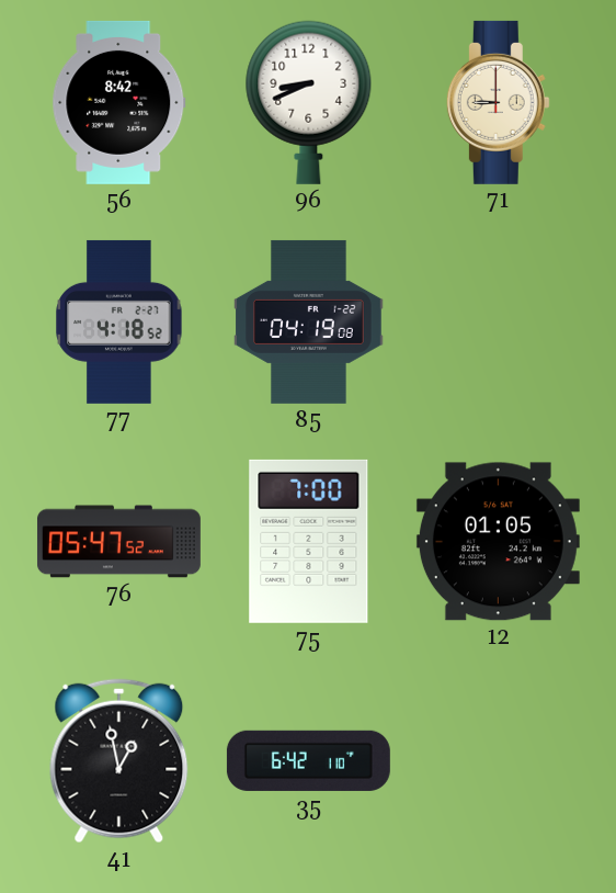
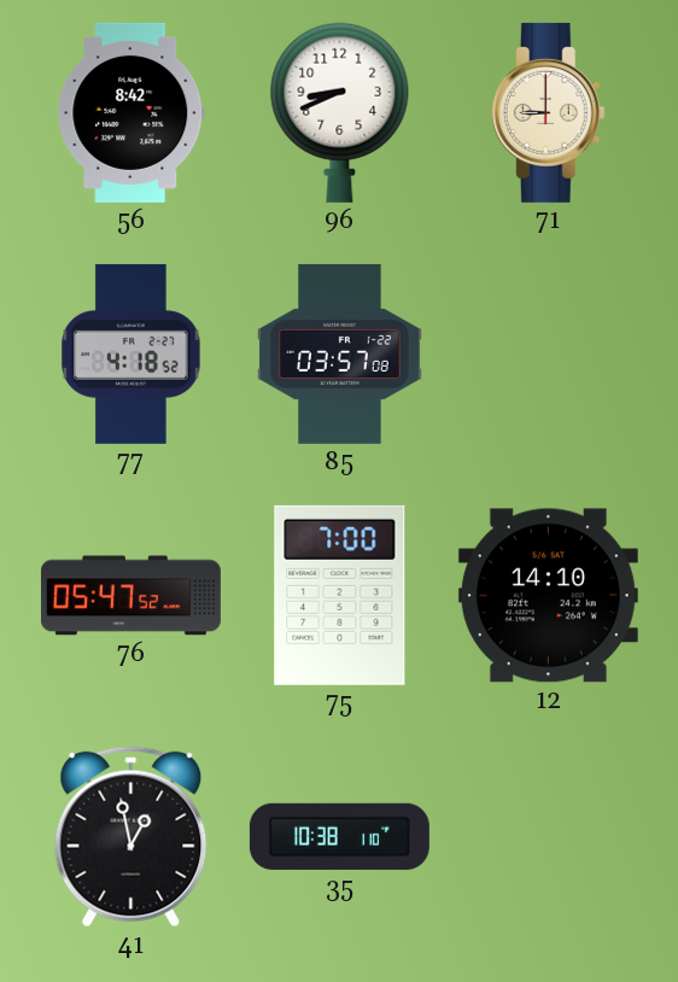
85: 04:19 -> 03:57
12: 01:05 -> 14:10
35: 6:42 -> 10:38
